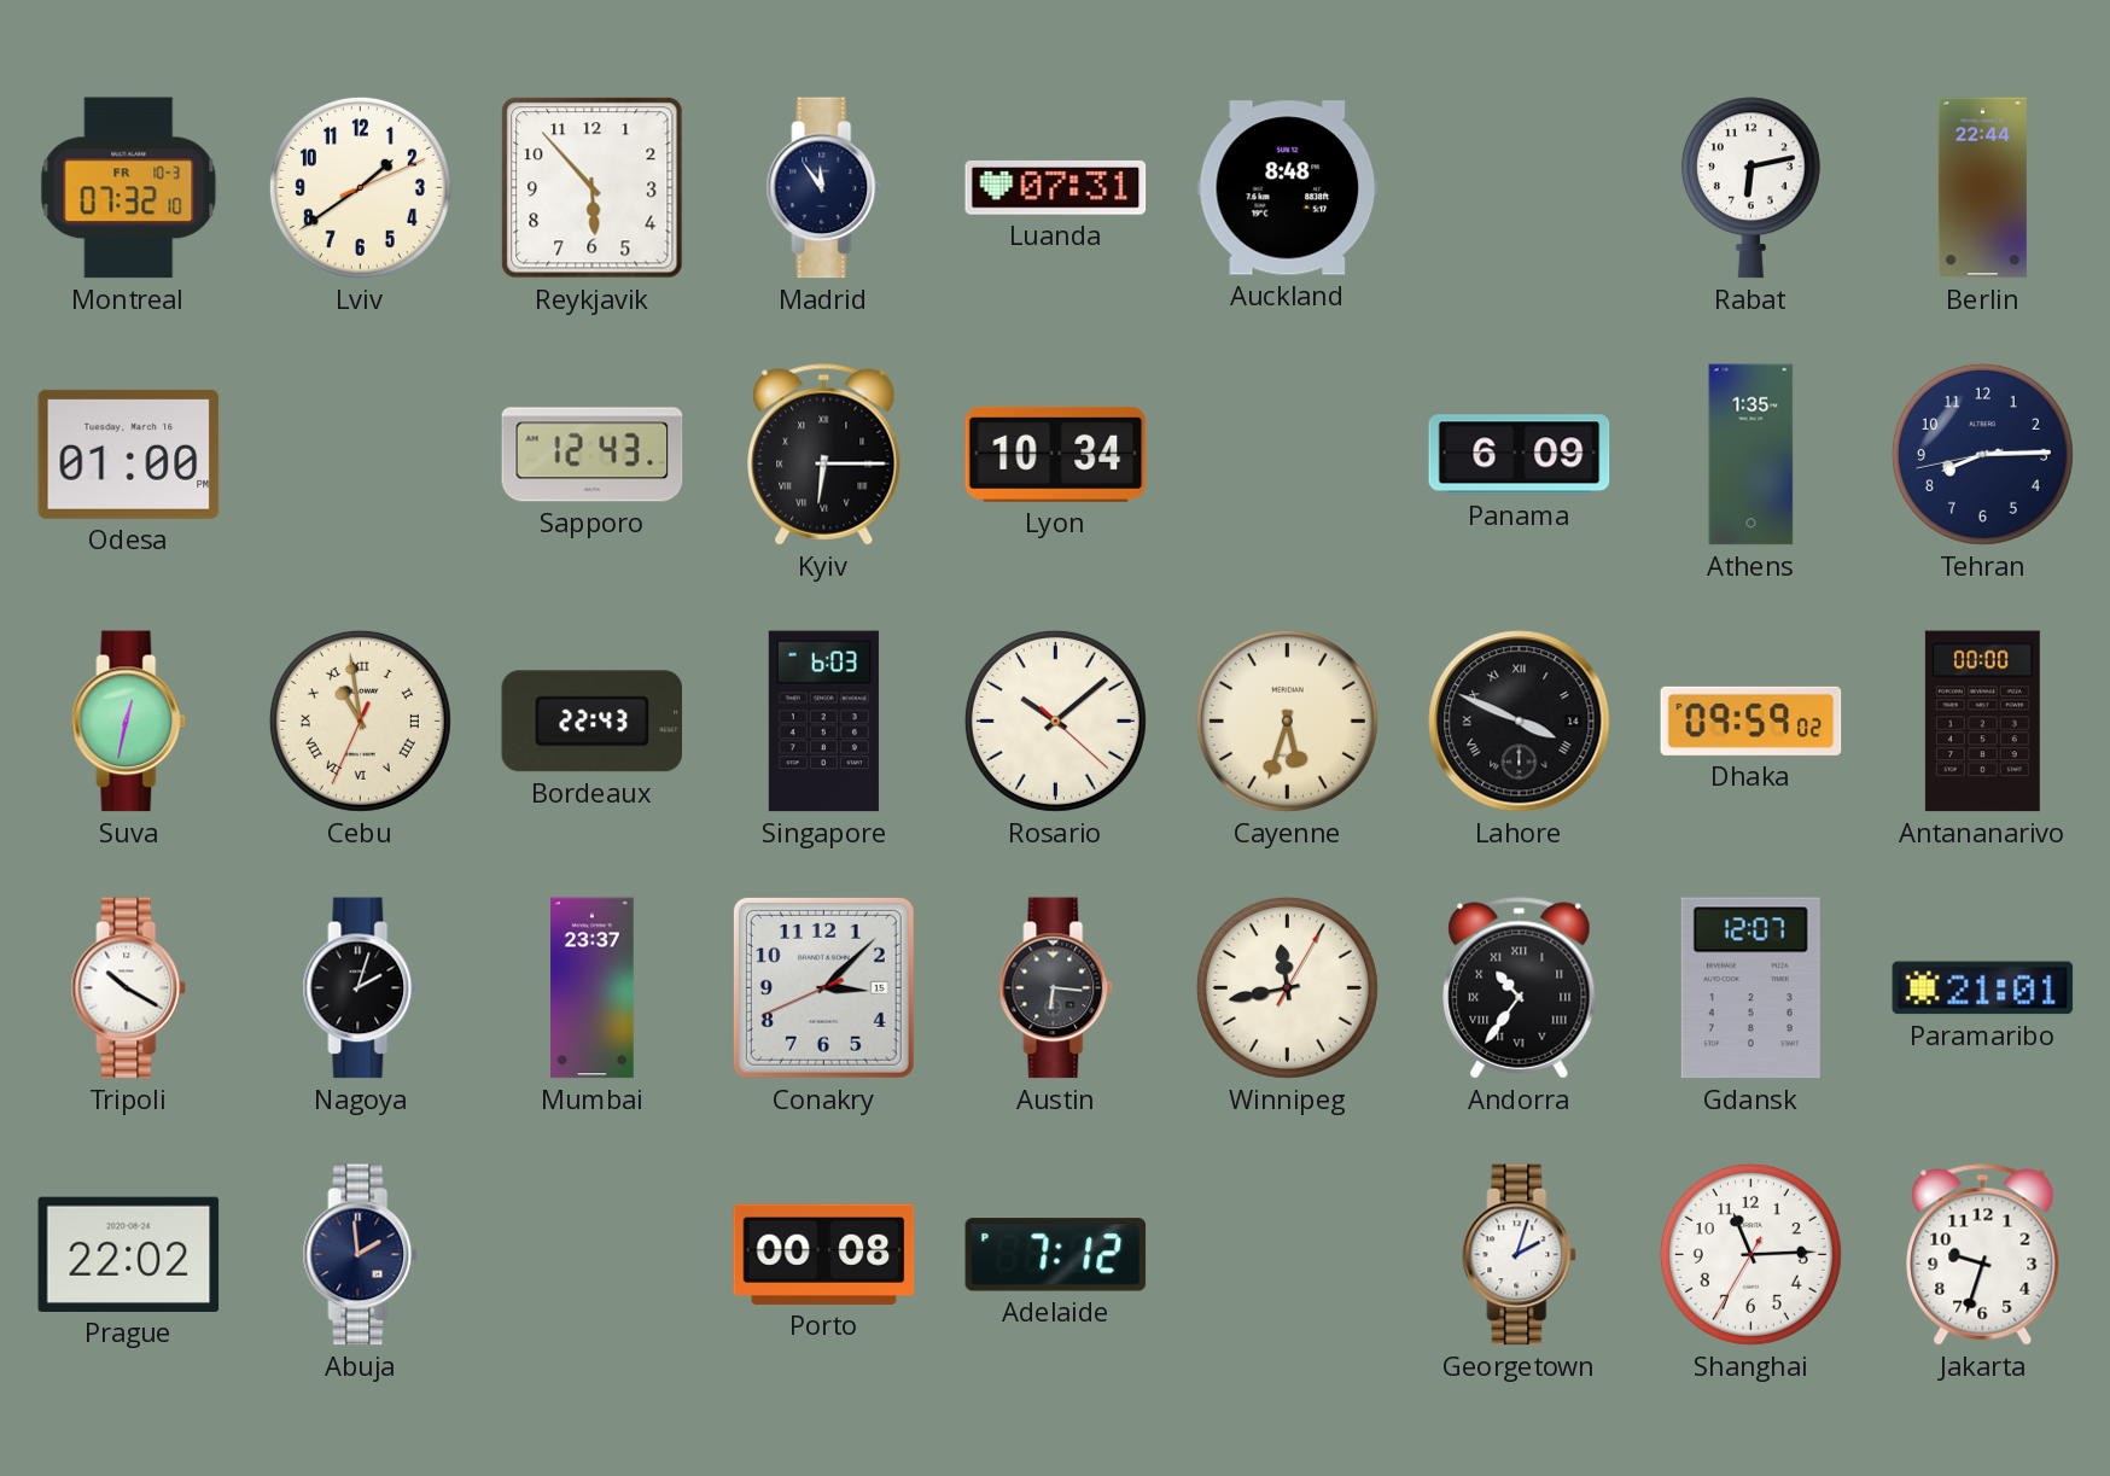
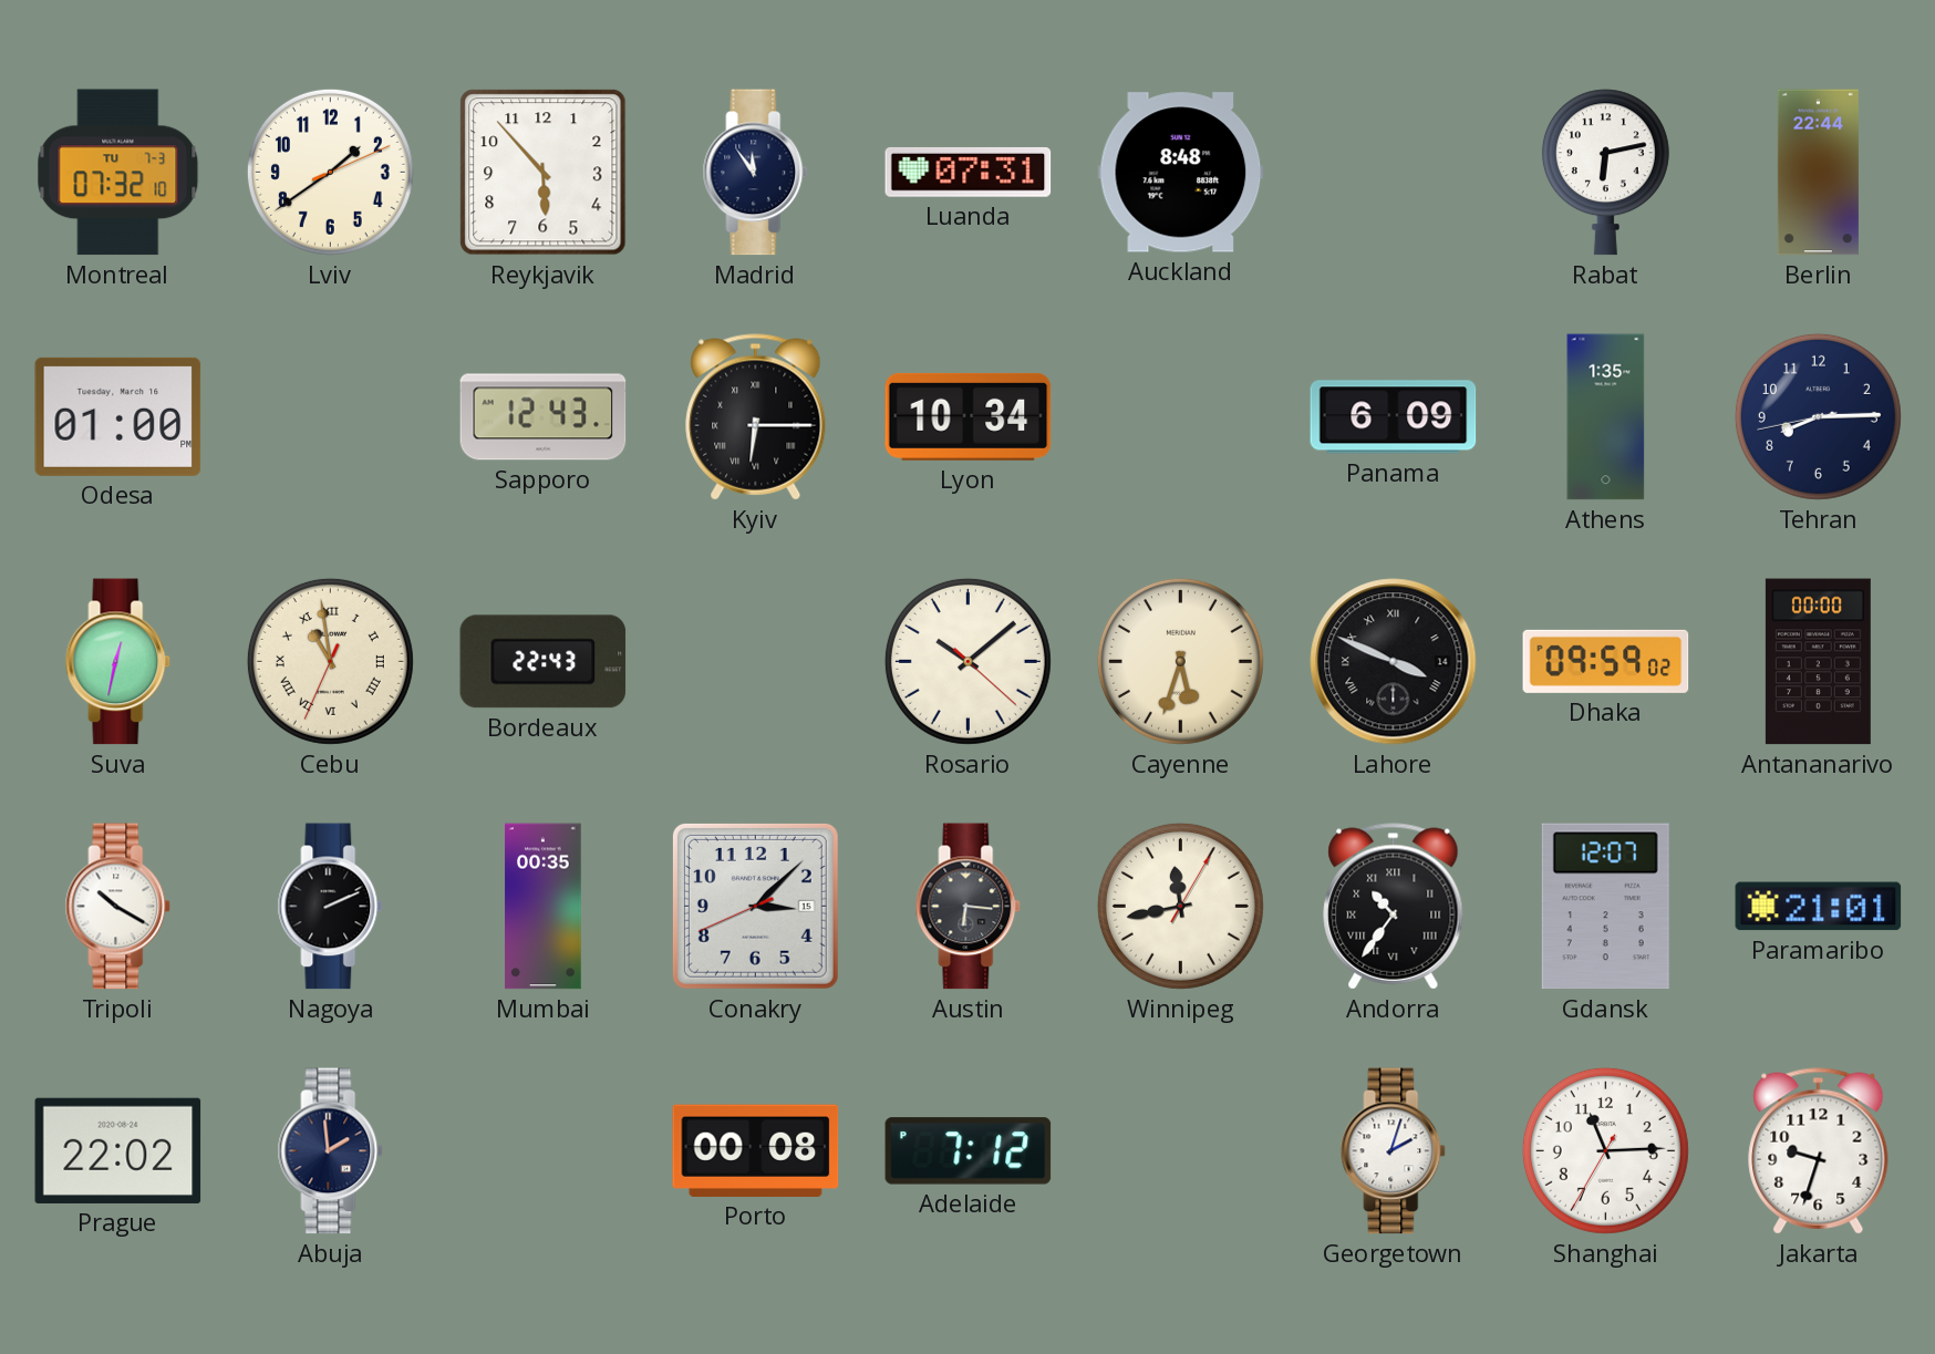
Montreal date: FR 10-3 -> TU 7-3
Singapore: 6:03 -> none
Nagoya: 2:03 -> 2:11
Mumbai: 23:37 -> 00:35
